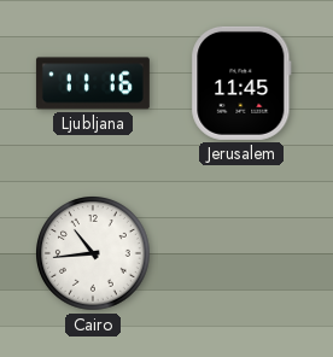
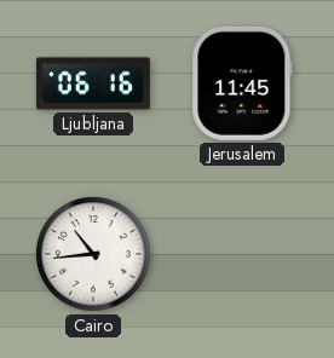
Ljubljana: 11:16 -> 06:16
